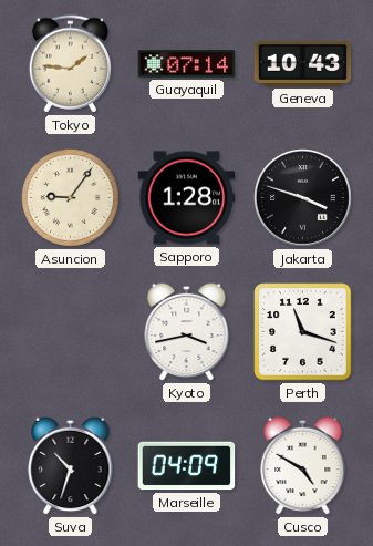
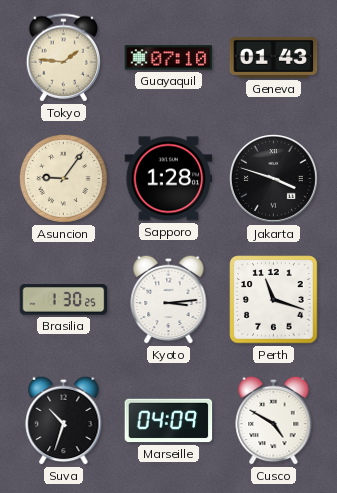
Guayaquil: 07:14 -> 07:10
Geneva: 10:43 -> 01:43
Brasilia: none -> 1:30
Kyoto: 3:43 -> 3:14
